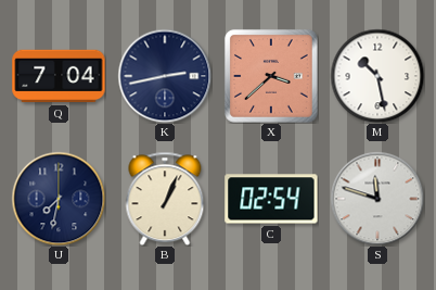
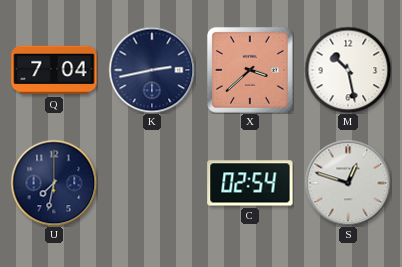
B: 1:04 -> none
S: 11:48 -> 12:48
